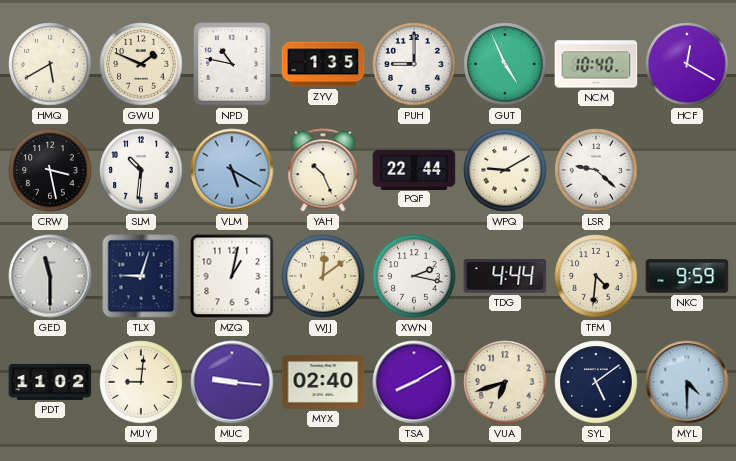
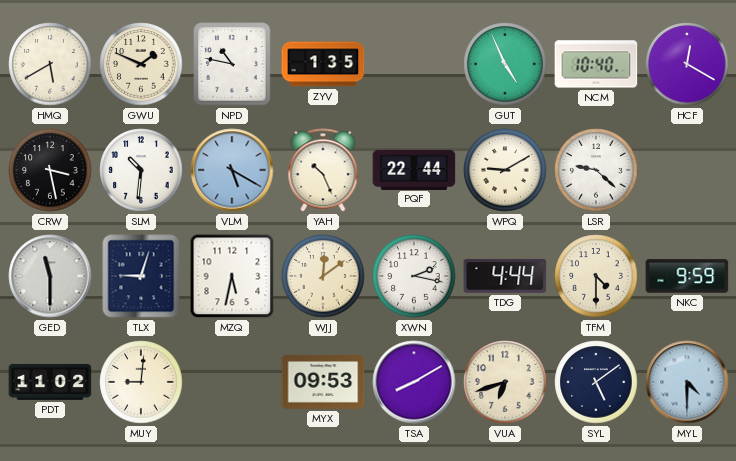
PUH: 9:00 -> none
MZQ: 1:02 -> 5:32
TFM: 4:31 -> 4:30
MUC: 9:16 -> none
MYX: 02:40 -> 09:53
